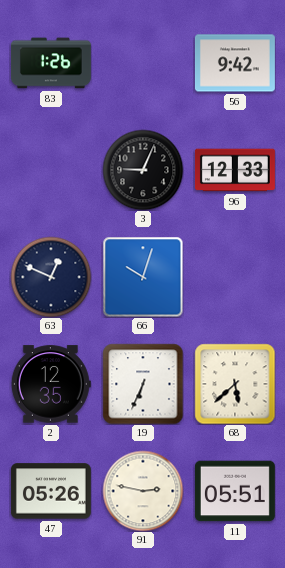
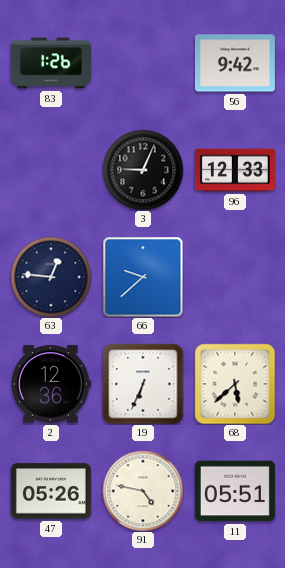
63: 12:49 -> 12:46
66: 10:03 -> 9:38
2: 12:35 -> 12:36
91: 2:47 -> 4:47
